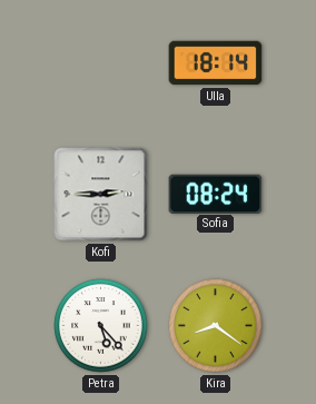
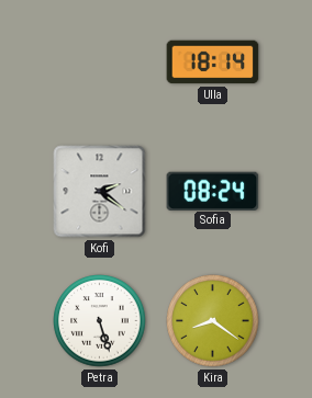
Kofi: 2:45 -> 2:21
Petra: 5:23 -> 5:27
